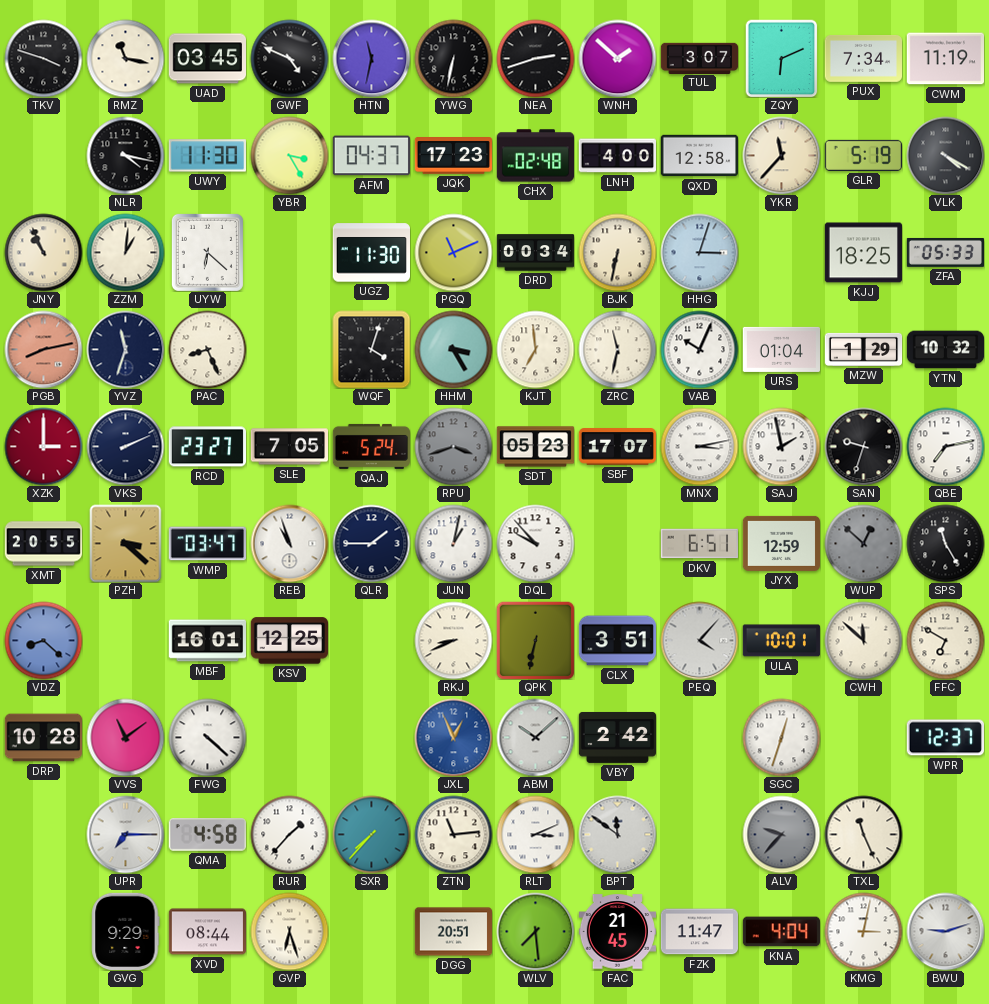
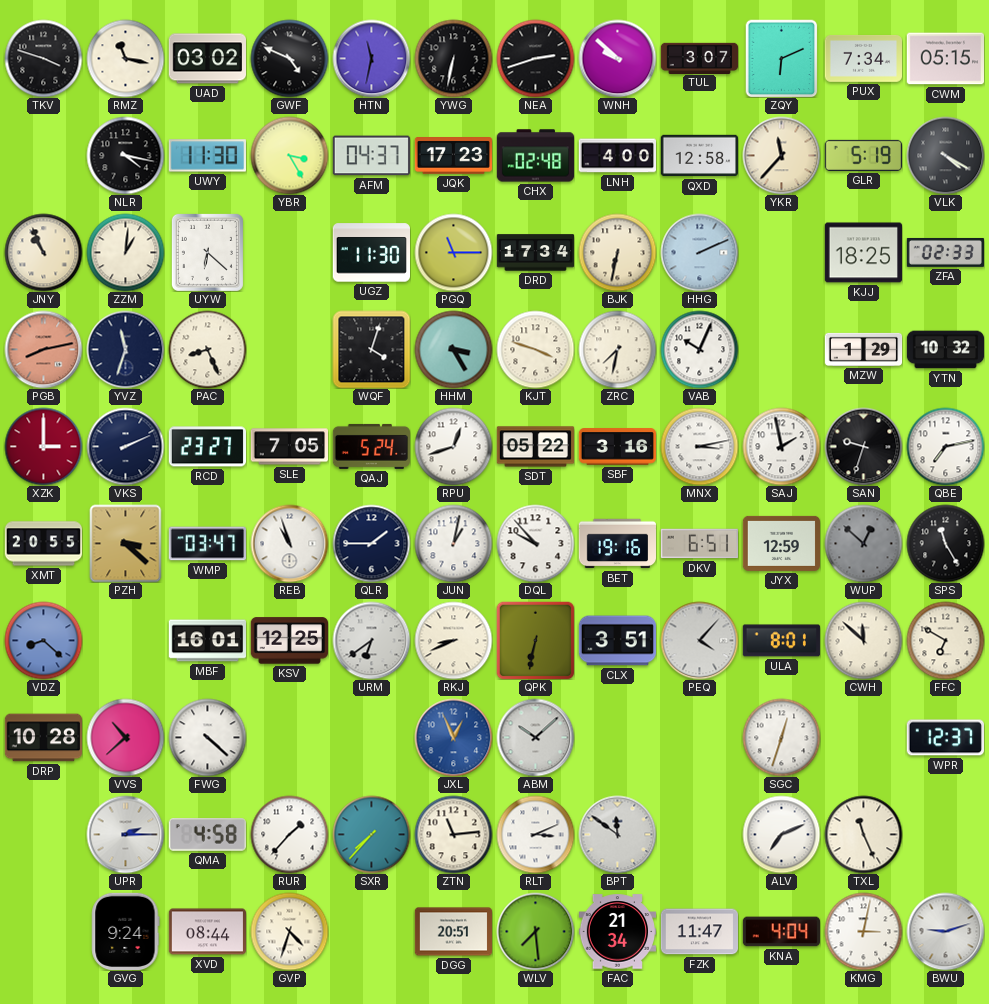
UAD: 03:45 -> 03:02
WNH: 1:52 -> 9:52
CWM: 11:19 -> 05:15
PGQ: 11:11 -> 11:15
DRD: 00:34 -> 17:34
HHG: 3:03 -> 2:11
ZFA: 05:33 -> 02:33
KJT: 6:59 -> 3:48
ZRC: 11:32 -> 7:32
URS: 01:04 -> none
RPU: 3:42 -> 12:42
RPU dial: grey -> white
SDT: 05:23 -> 05:22
SBF: 17:07 -> 3:16
BET: none -> 19:16
URM: none -> 6:39
ULA: 10:01 -> 8:01
VVS: 11:09 -> 10:38
VBY: 2:42 -> none
UPR: 7:15 -> 2:15
ALV: 9:37 -> 7:11
ALV dial: grey -> white
GVG: 9:29 -> 9:24
GVP: 6:27 -> 4:33
FAC: 21:45 -> 21:34
